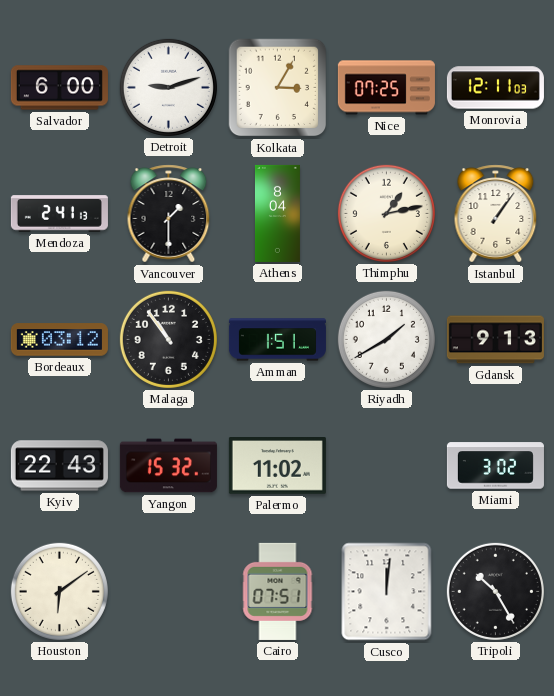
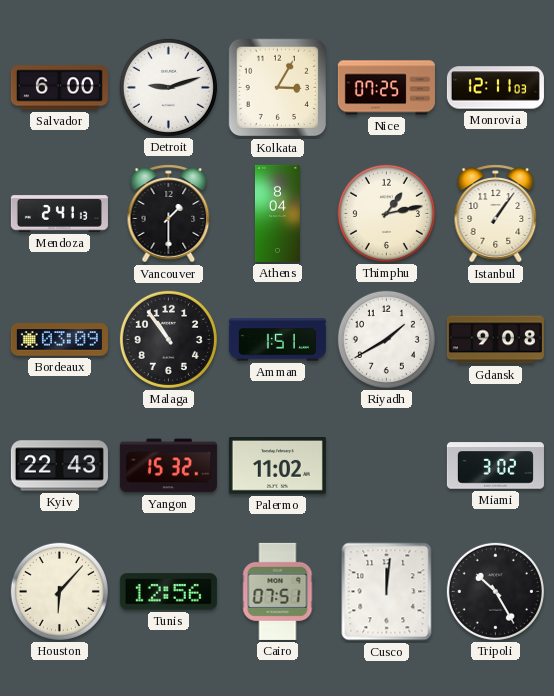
Bordeaux: 03:12 -> 03:09
Gdansk: 9:13 -> 9:08
Houston: 6:09 -> 6:07
Tunis: none -> 12:56
